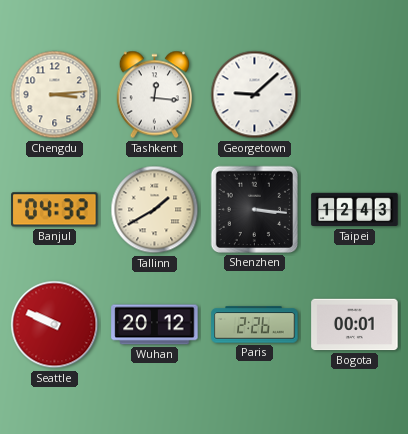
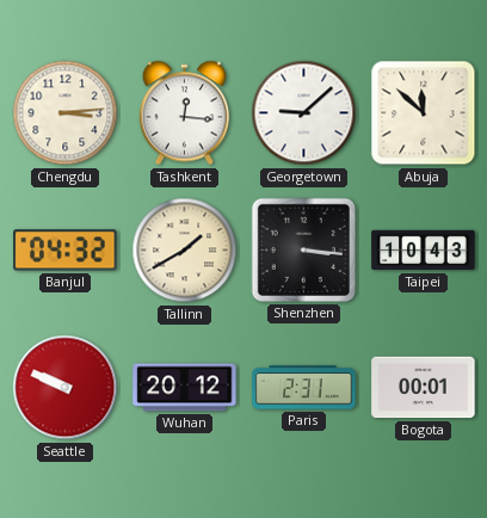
Abuja: none -> 11:52
Taipei: 12:43 -> 10:43
Paris: 2:26 -> 2:31
